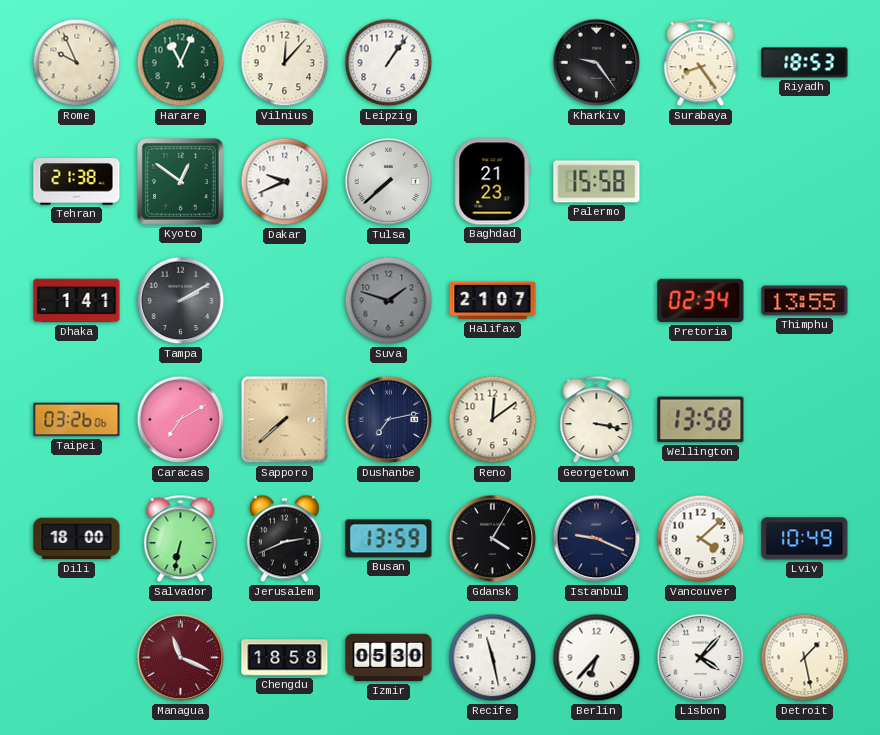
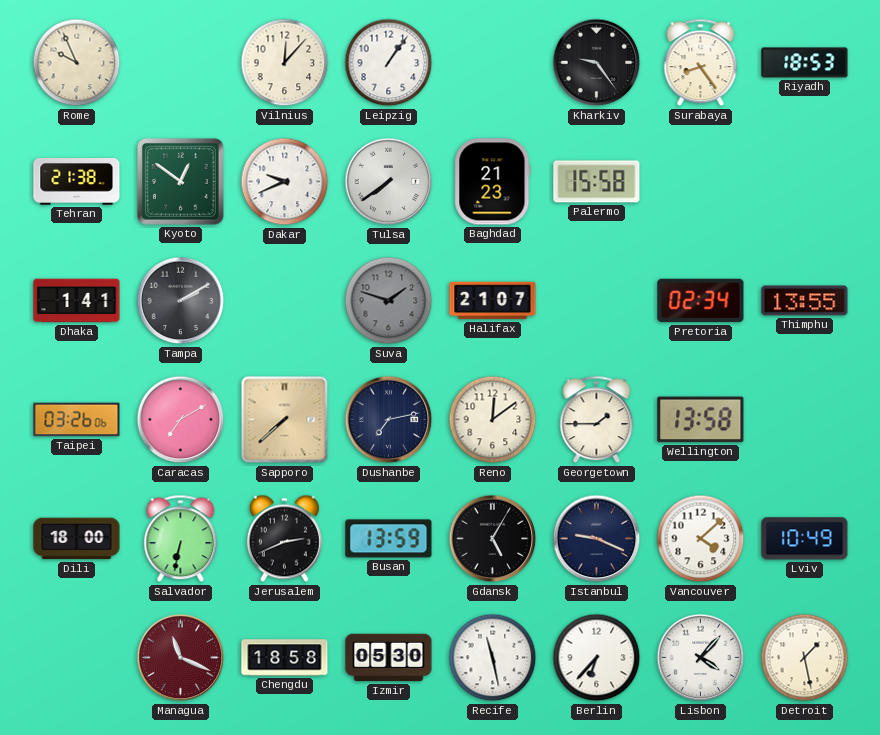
Harare: 11:04 -> none
Tulsa: 7:38 -> 7:39
Georgetown: 3:17 -> 1:45
Gdansk: 4:05 -> 5:05
